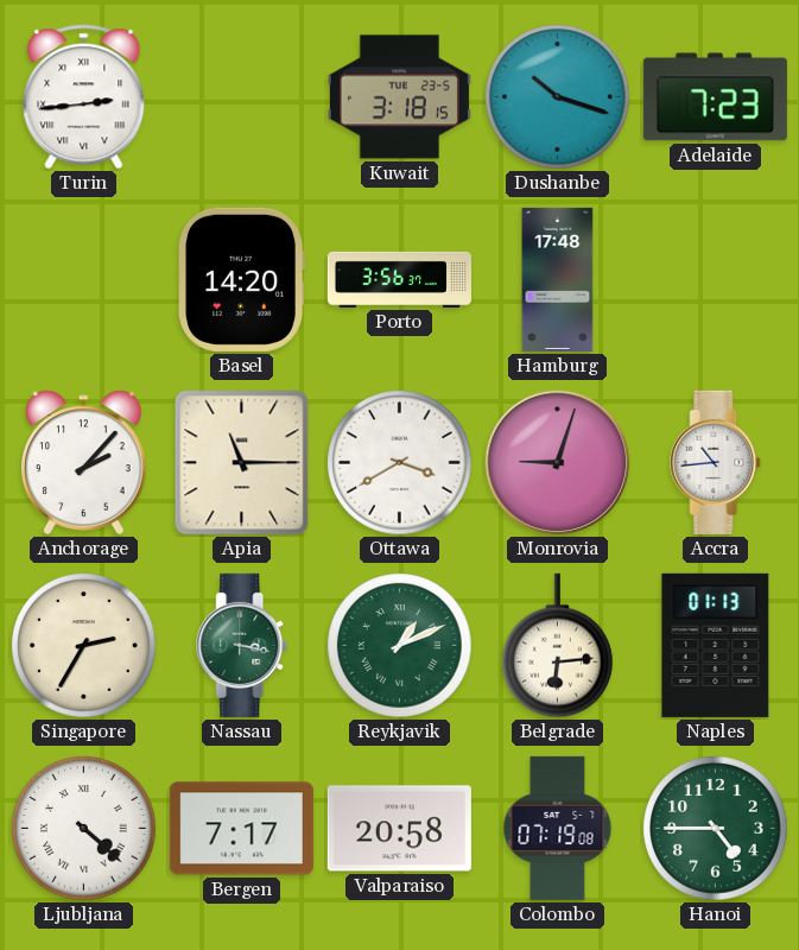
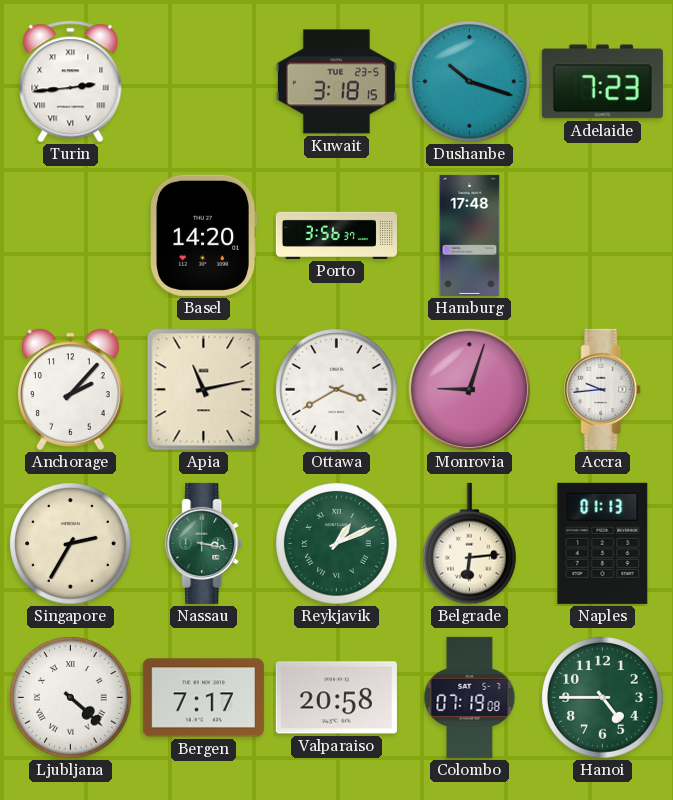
Apia: 11:15 -> 11:13
Accra: 10:44 -> 9:44
